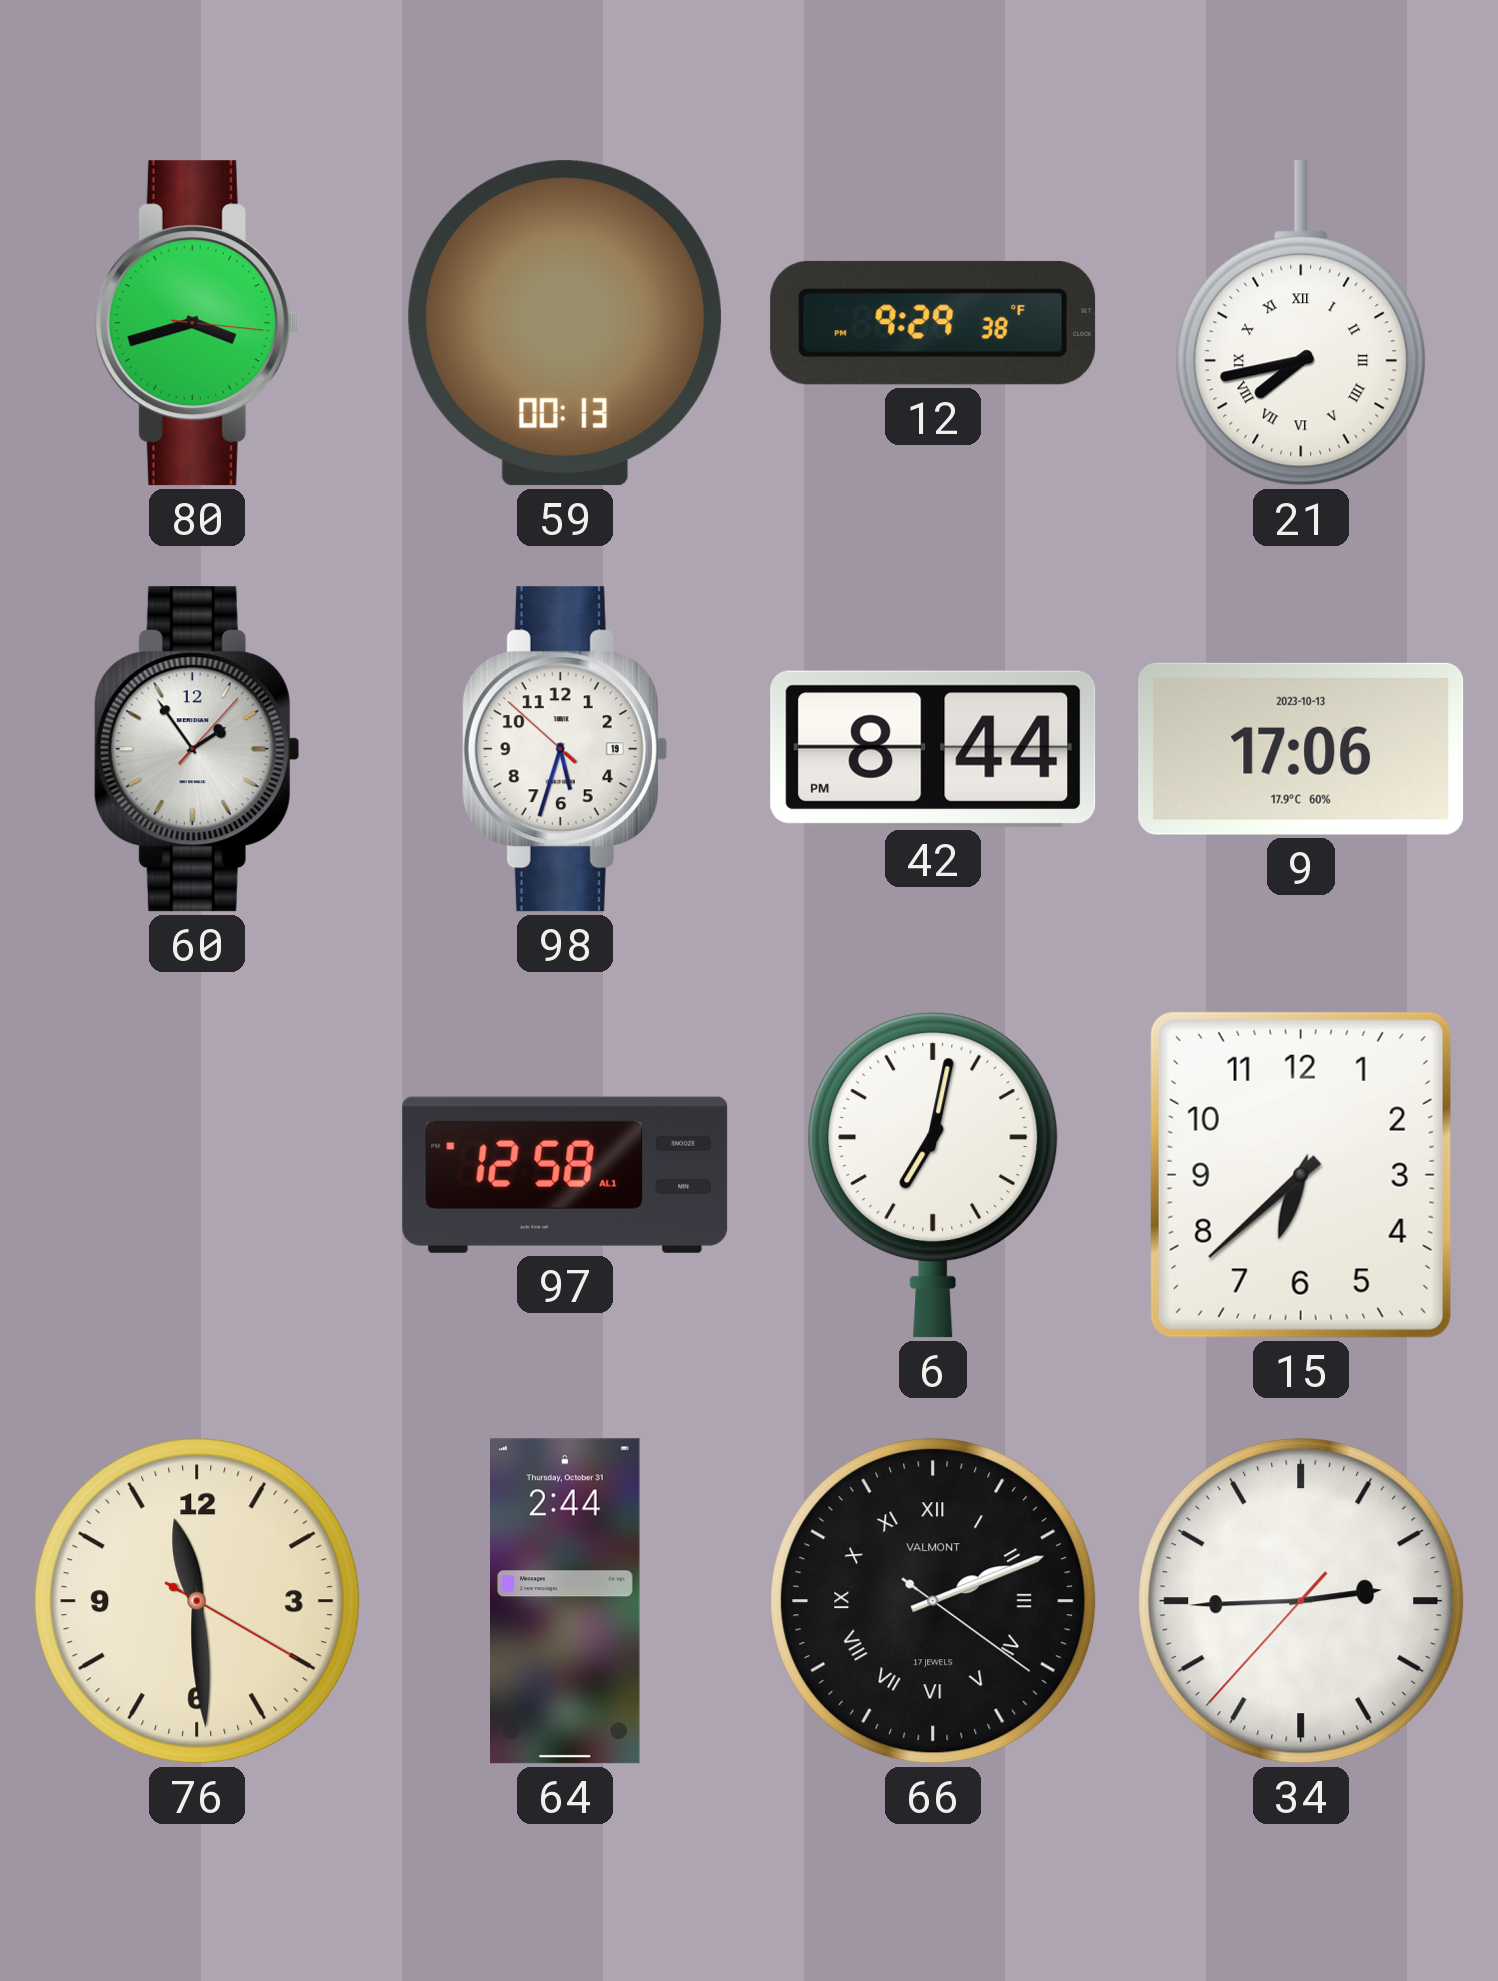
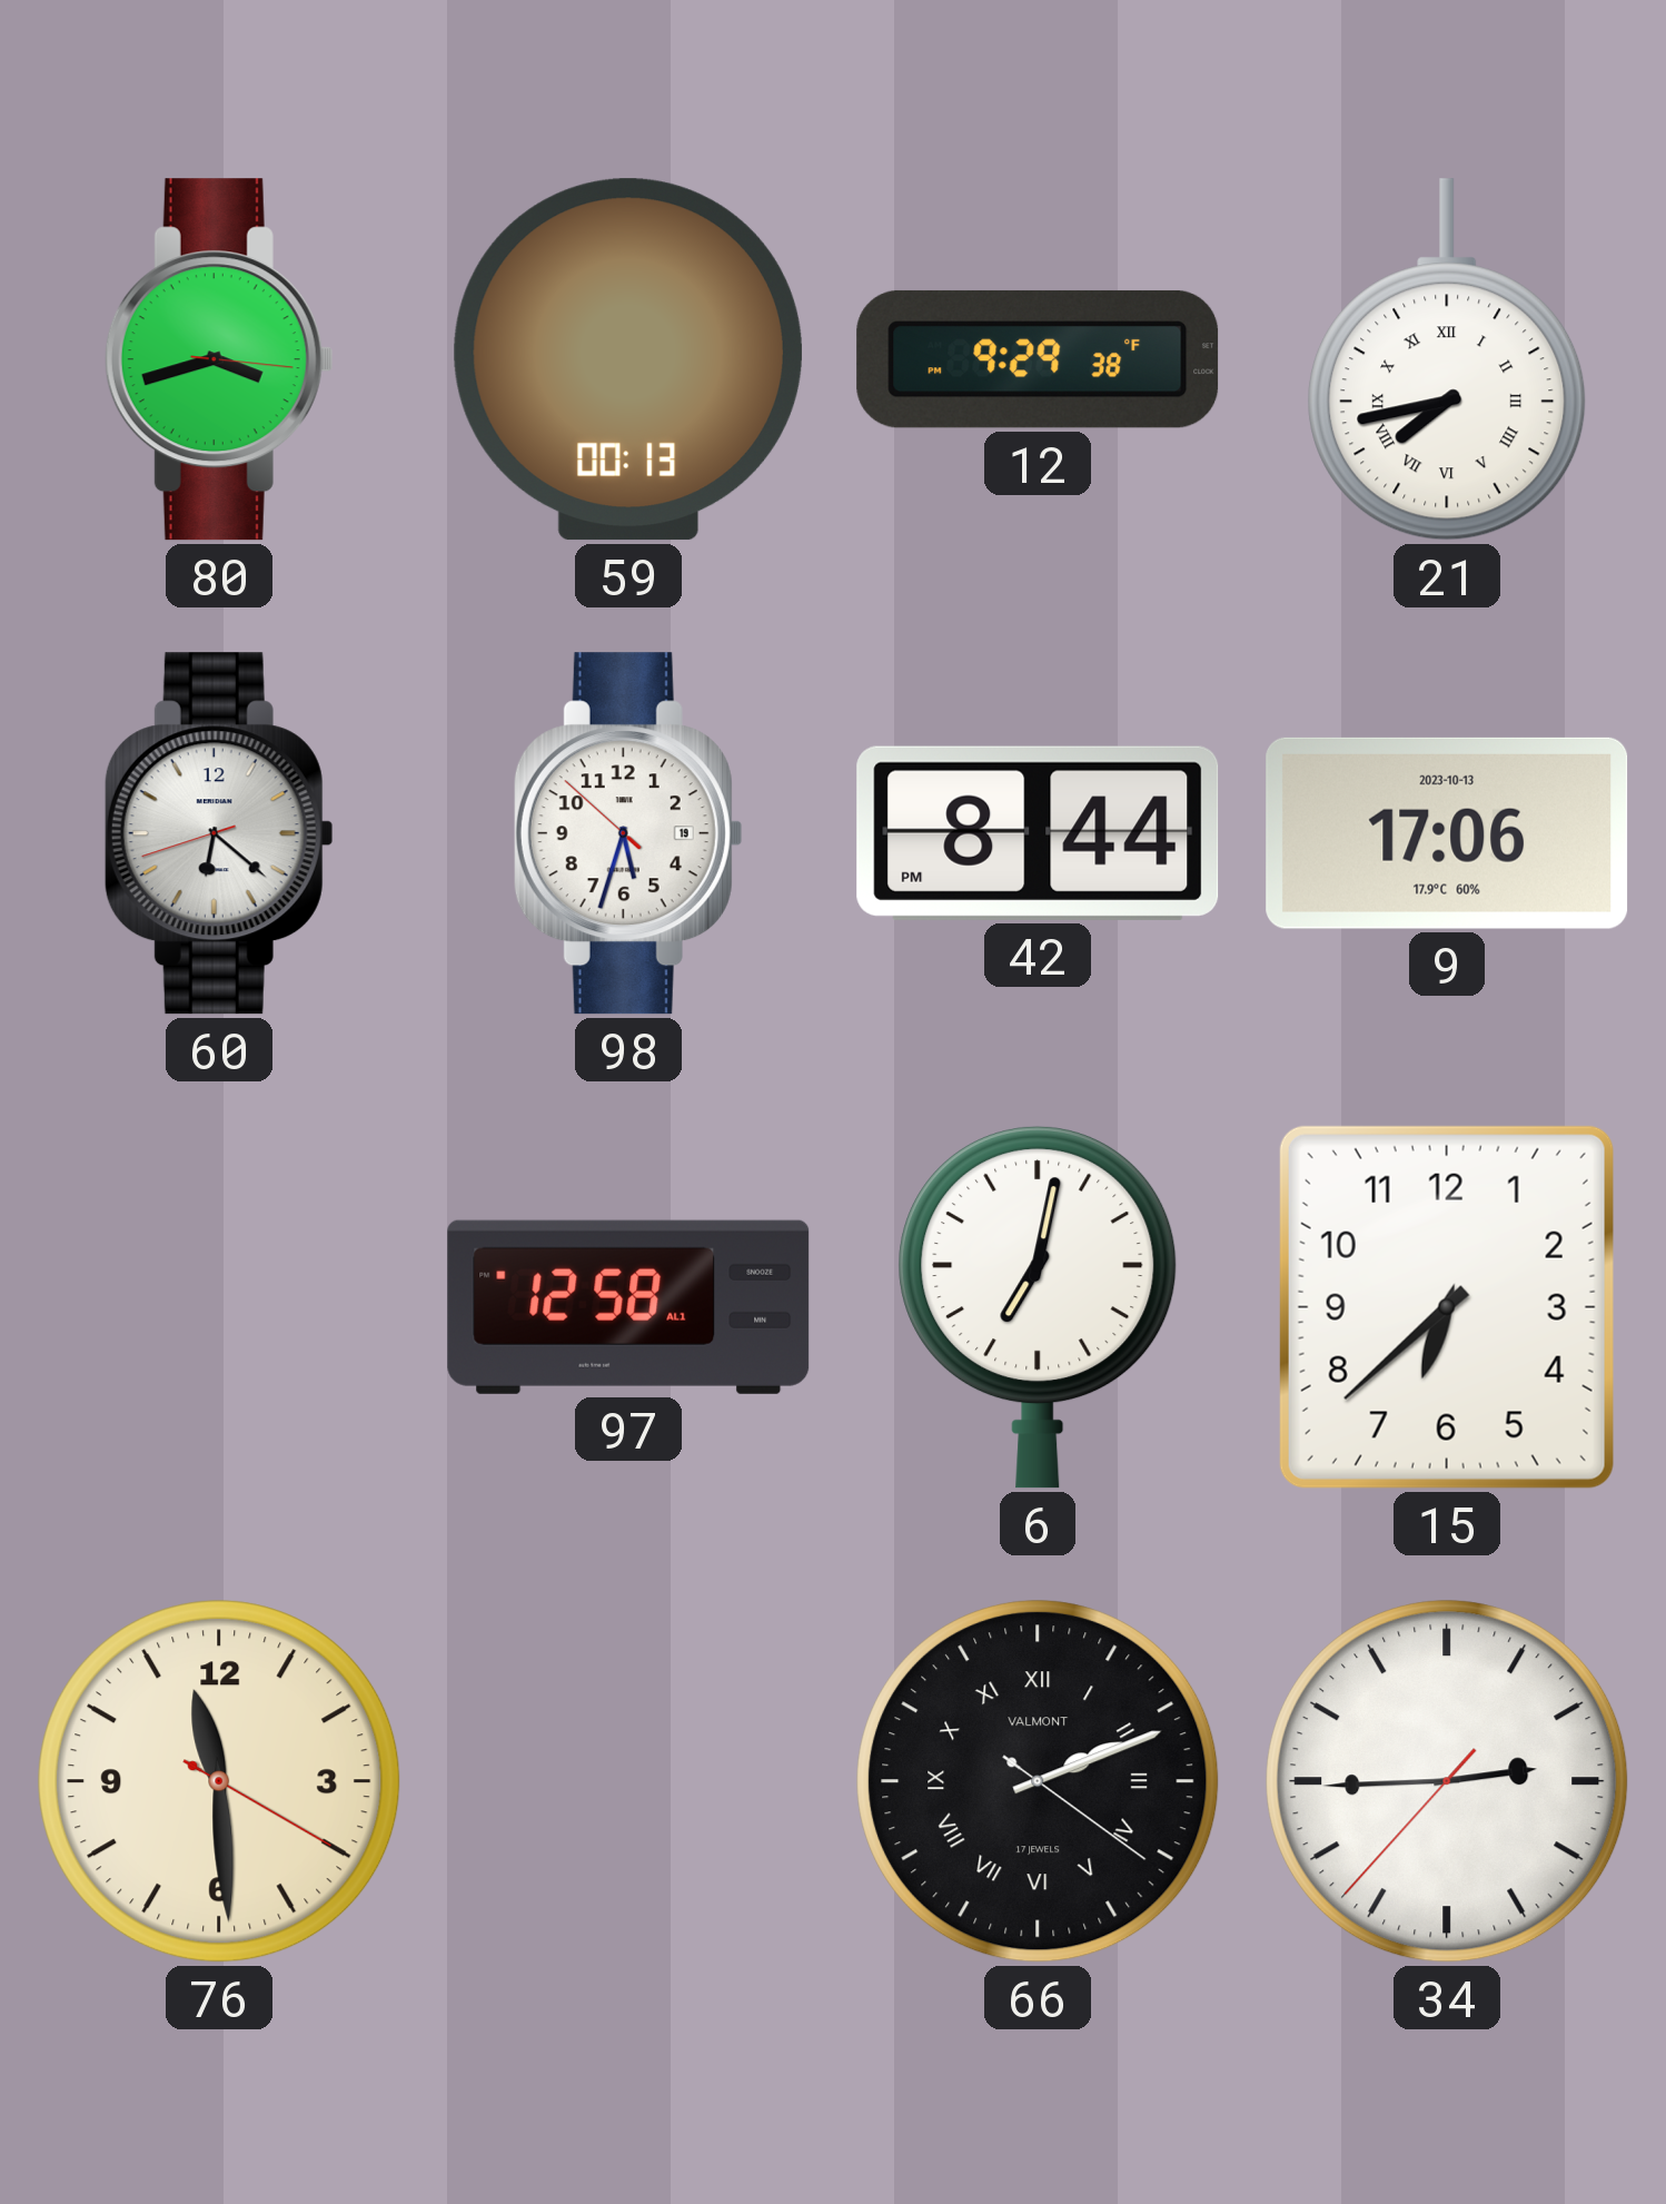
60: 1:54 -> 6:21
64: 2:44 -> none
